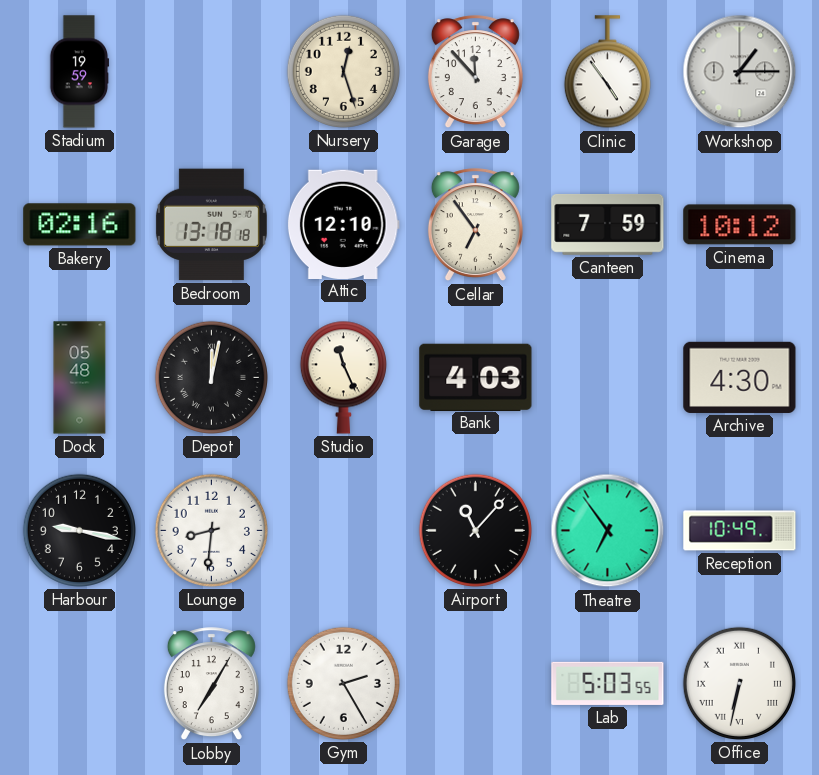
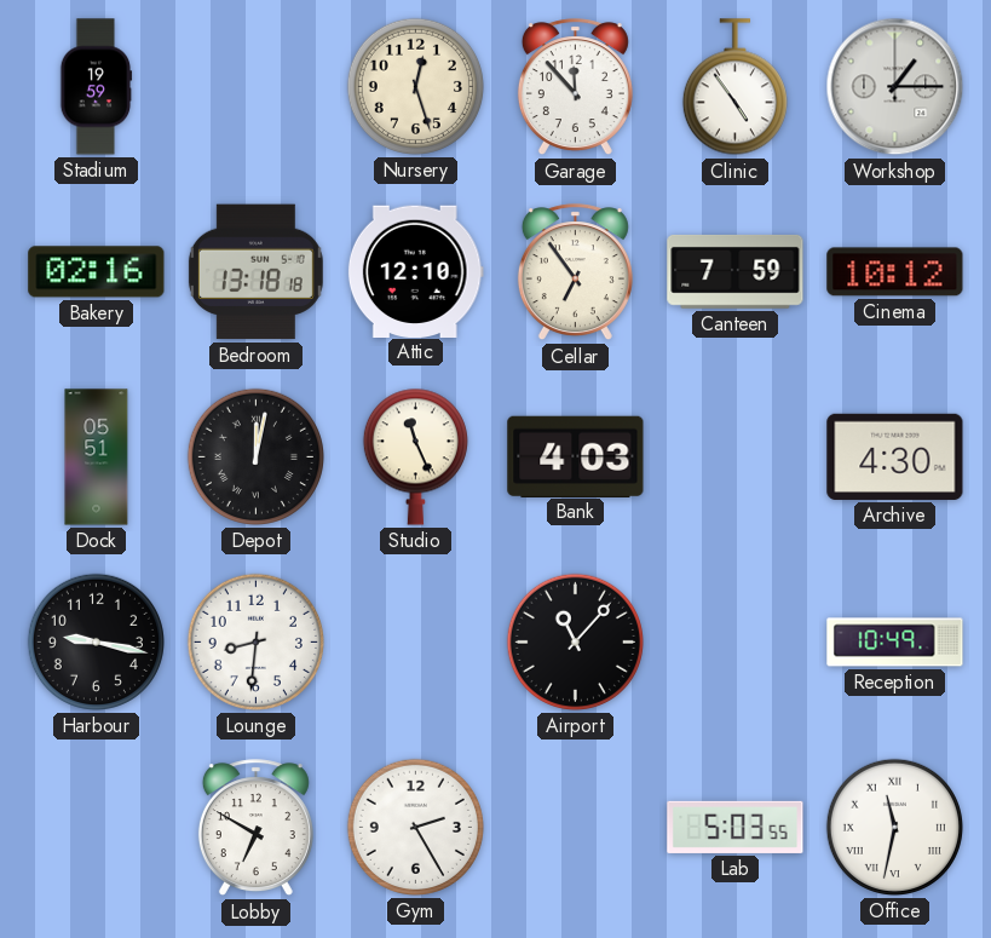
Dock: 05:48 -> 05:51
Theatre: 6:54 -> none
Lobby: 7:05 -> 6:50
Office: 6:32 -> 11:32
